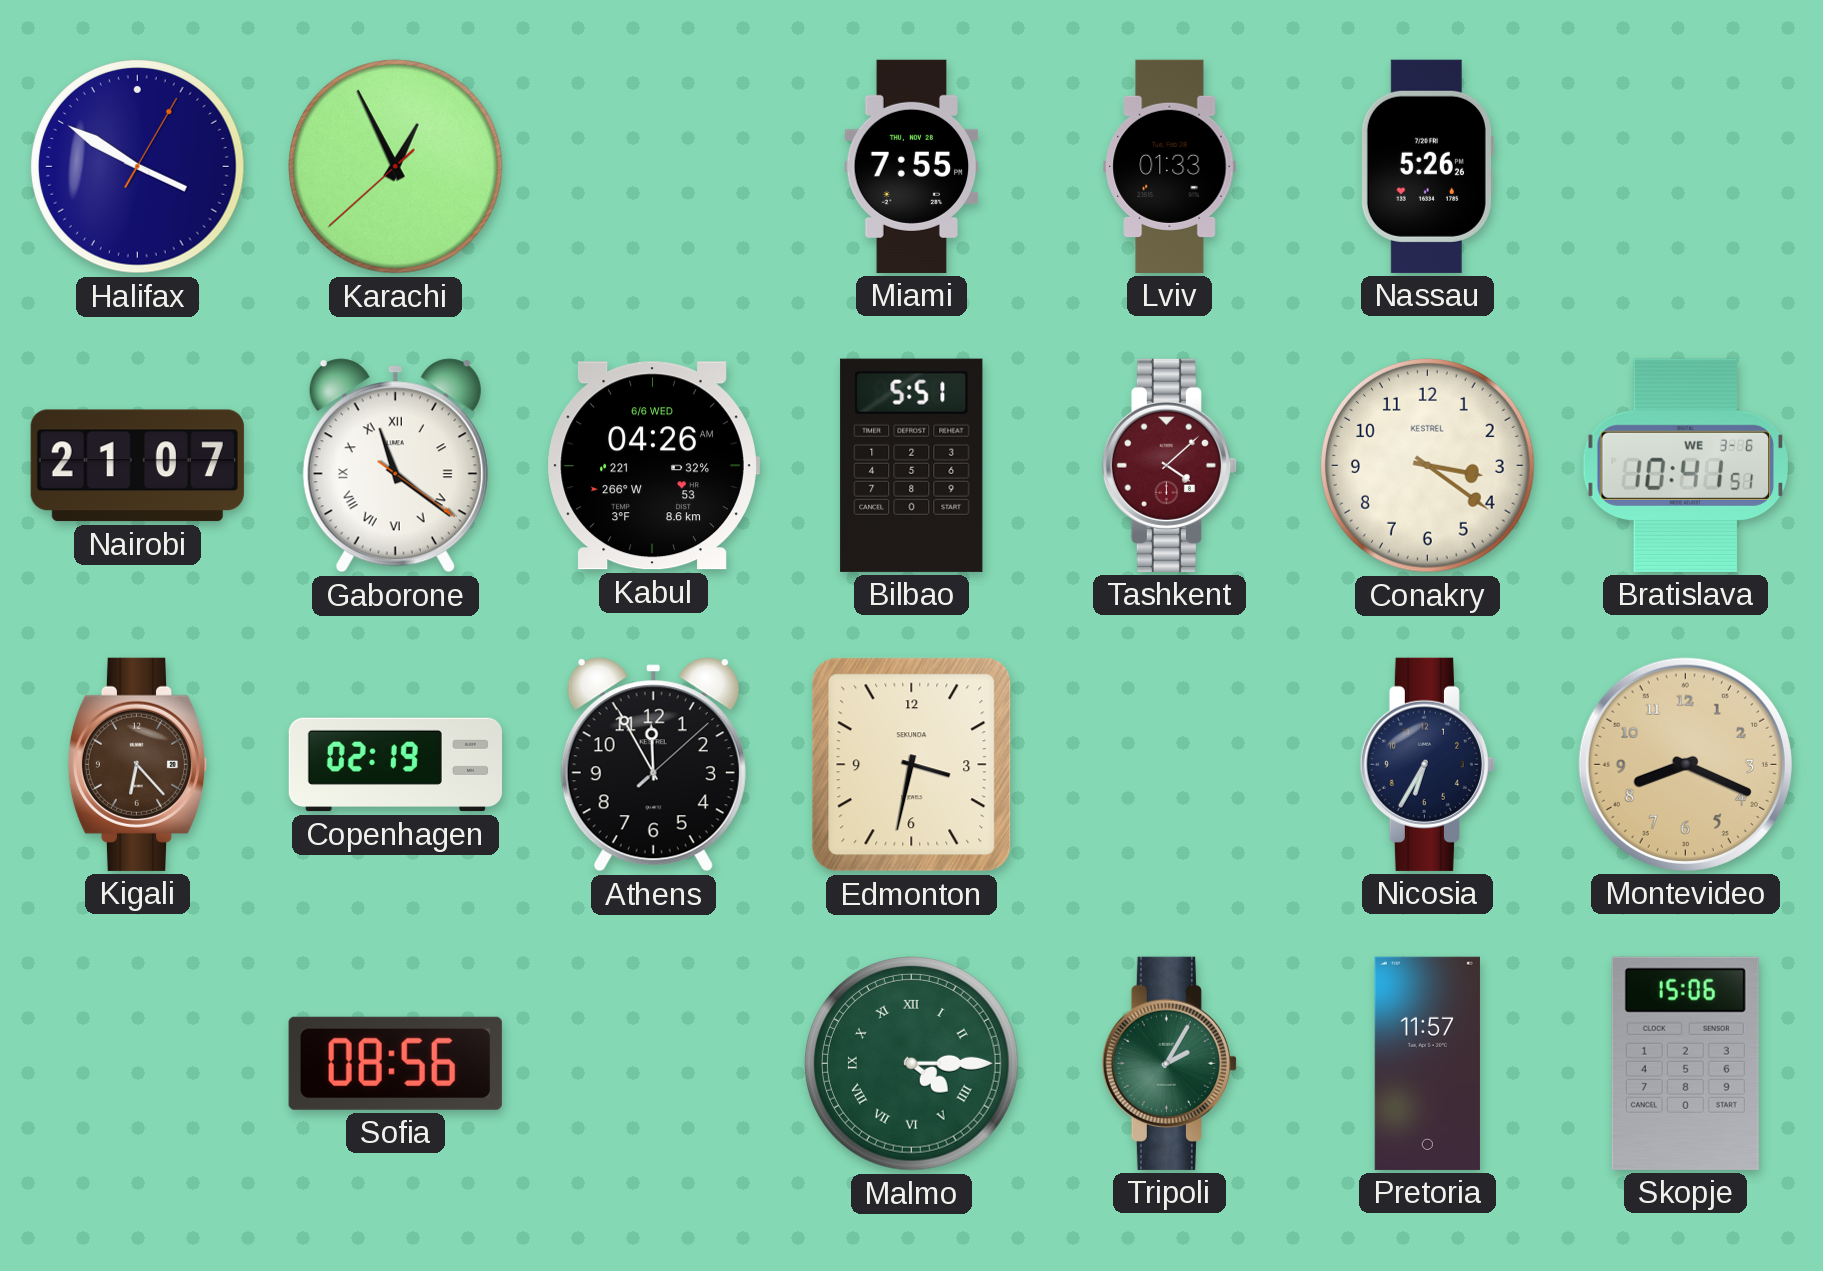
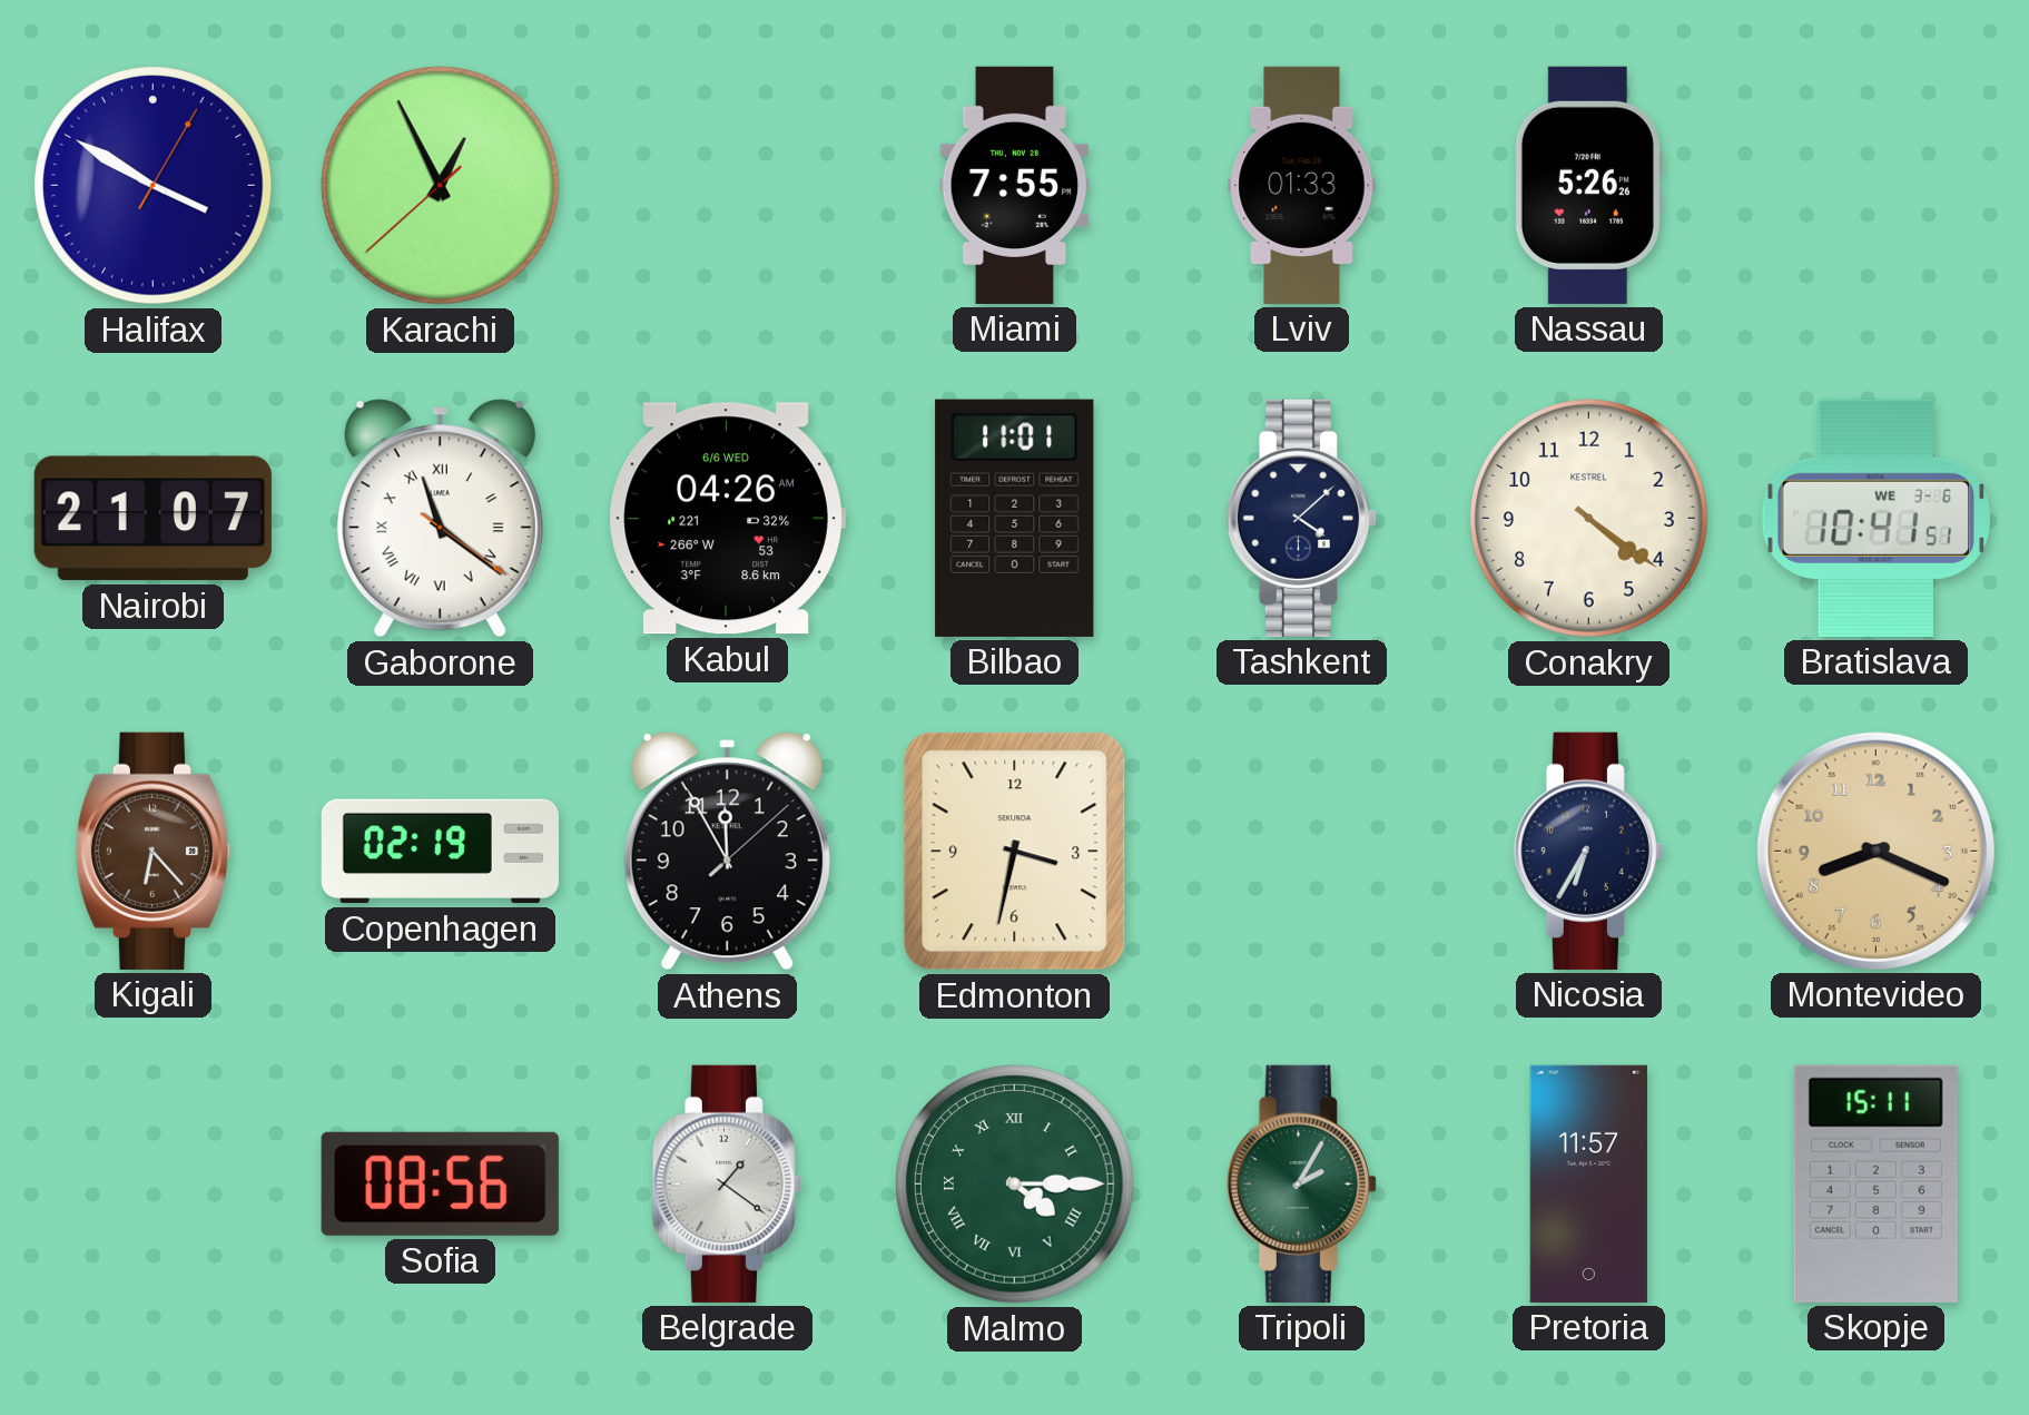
Bilbao: 5:51 -> 11:01
Tashkent dial: burgundy -> navy
Conakry: 3:21 -> 4:21
Belgrade: none -> 1:21
Skopje: 15:06 -> 15:11
